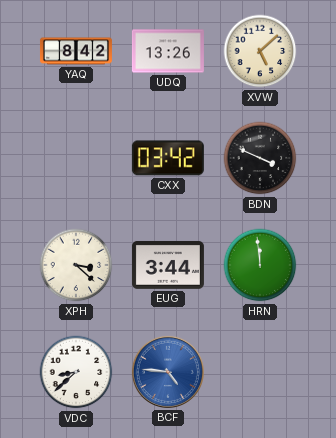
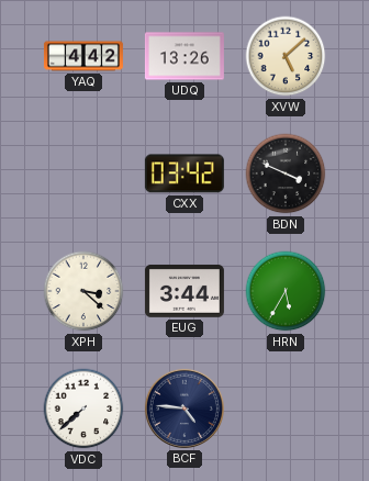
YAQ: 8:42 -> 4:42
HRN: 11:59 -> 5:35
VDC: 8:38 -> 7:38
BCF dial: blue -> navy
